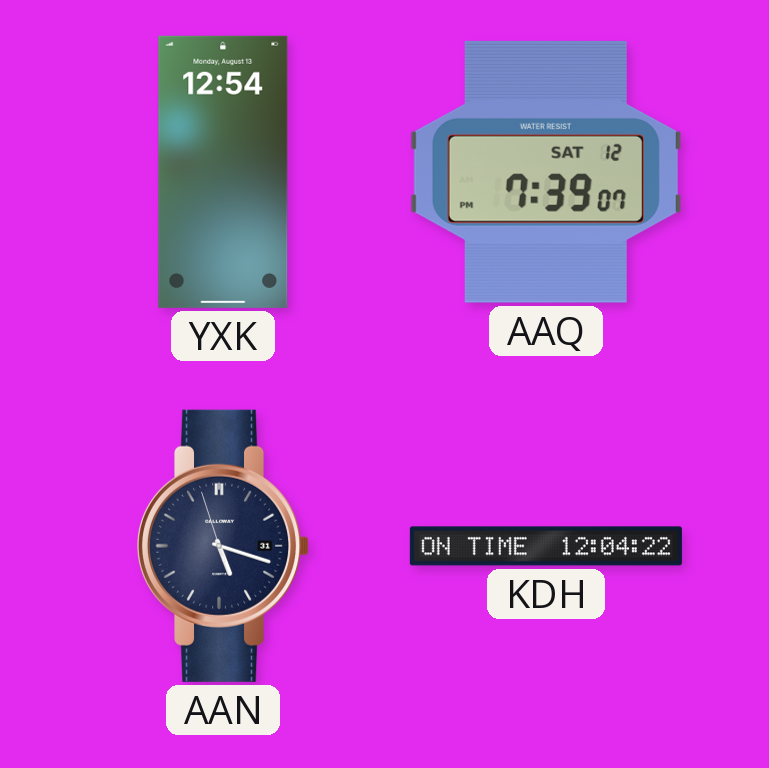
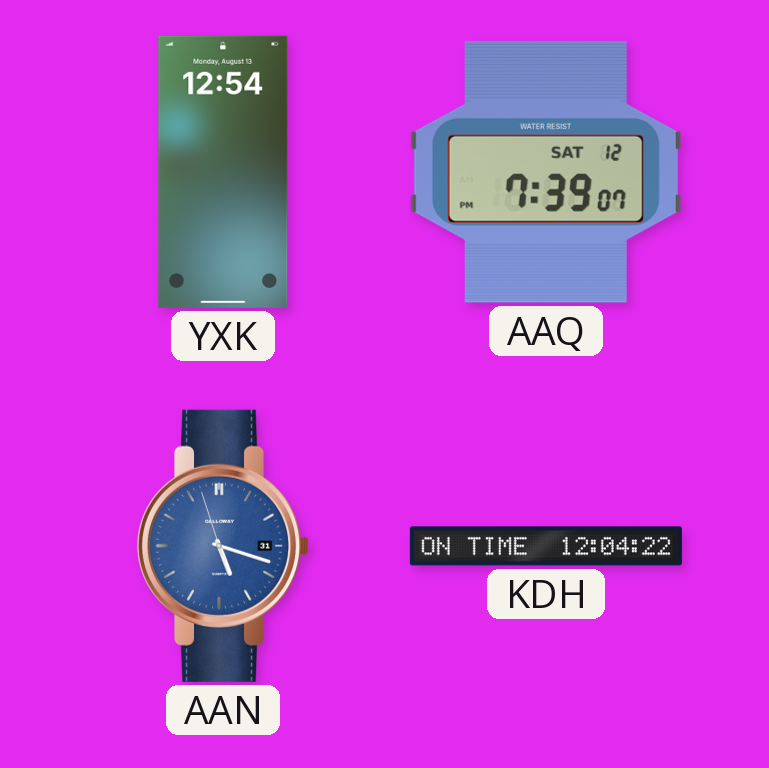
AAN dial: navy -> blue
